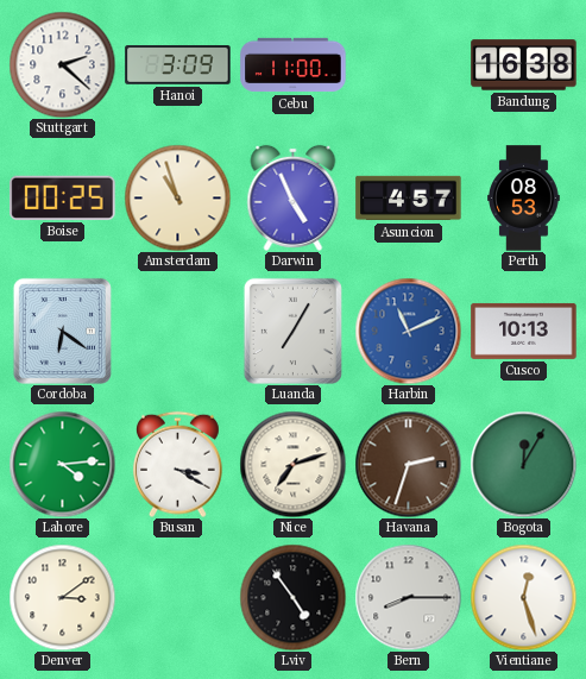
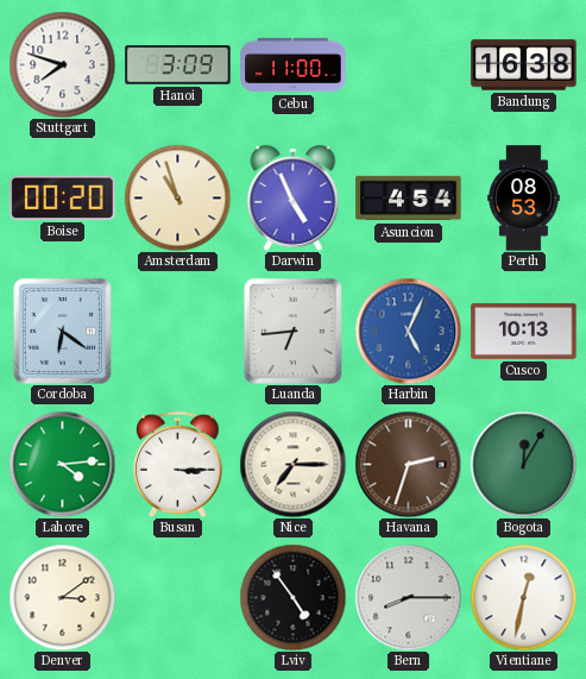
Stuttgart: 2:22 -> 7:48
Boise: 00:25 -> 00:20
Asuncion: 4:57 -> 4:54
Luanda: 7:05 -> 6:44
Harbin: 11:11 -> 5:04
Busan: 3:20 -> 3:15
Nice: 7:12 -> 7:15
Vientiane: 12:27 -> 12:32
